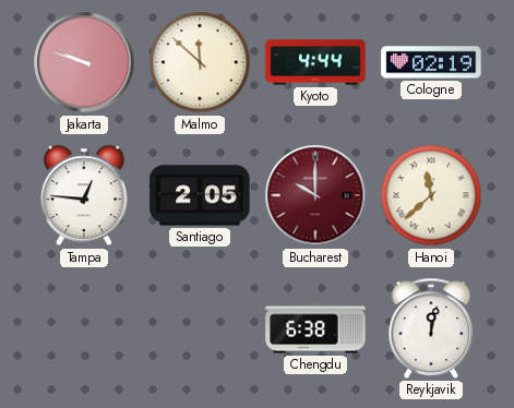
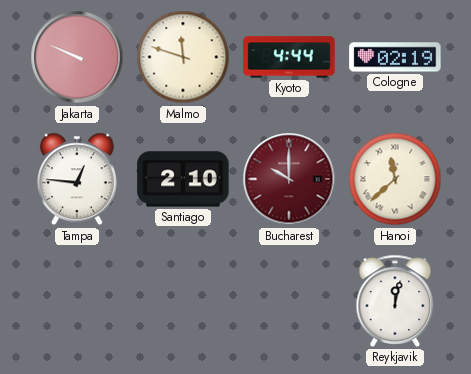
Jakarta: 9:48 -> 9:49
Malmo: 11:52 -> 11:48
Santiago: 2:05 -> 2:10
Chengdu: 6:38 -> none
